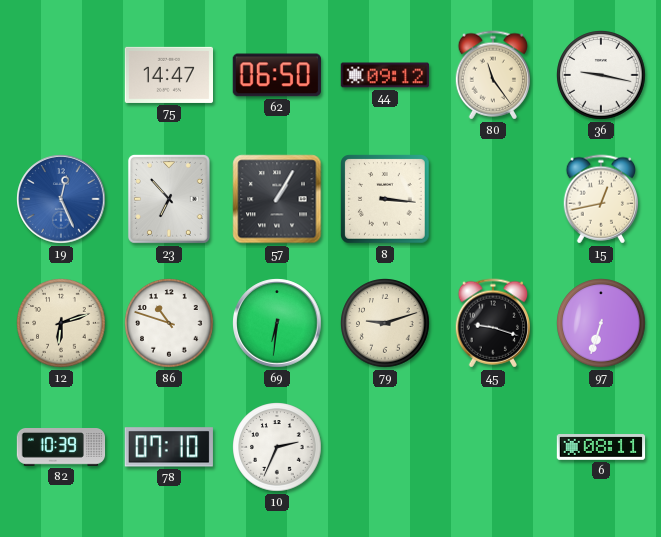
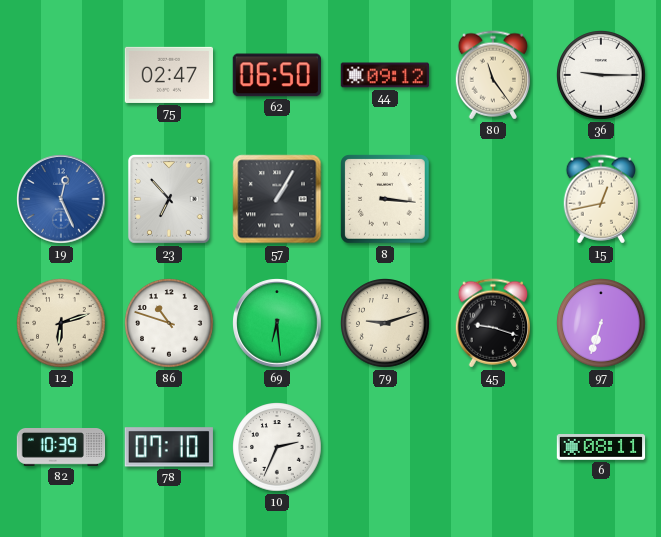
75: 14:47 -> 02:47
36: 9:17 -> 9:15
69: 6:31 -> 6:29
